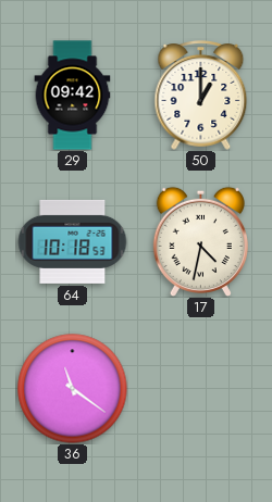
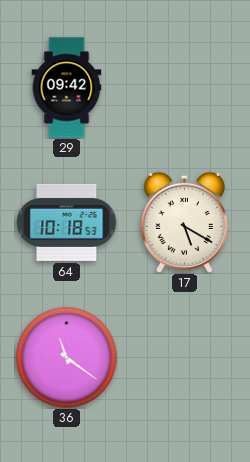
50: 1:00 -> none
17: 4:32 -> 5:20
